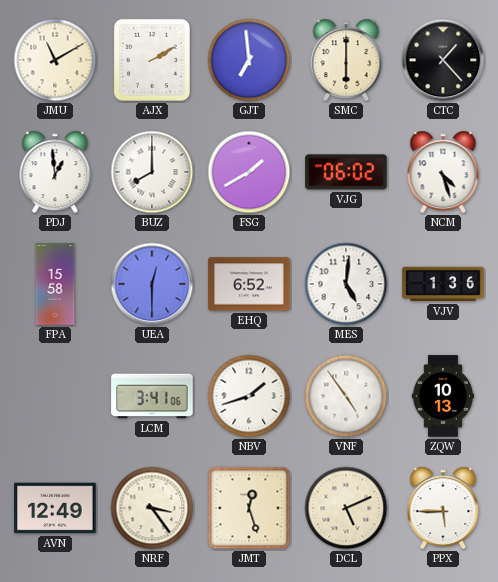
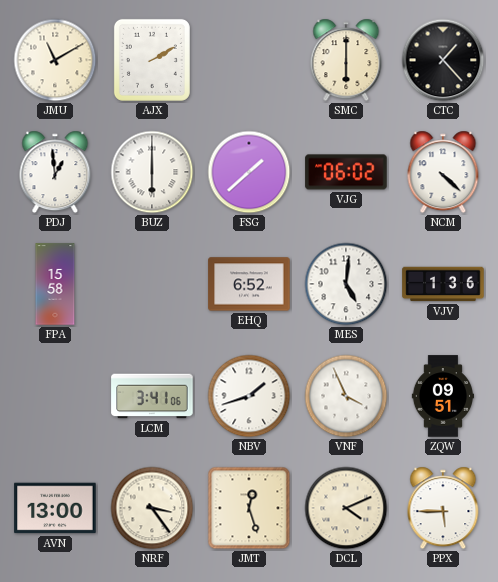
GJT: 6:59 -> none
BUZ: 8:00 -> 6:00
FSG: 1:40 -> 1:38
NCM: 4:27 -> 4:22
UEA: 12:30 -> none
VNF: 4:54 -> 3:56
ZQW: 10:13 -> 09:51
AVN: 12:49 -> 13:00
DCL: 5:11 -> 4:11
